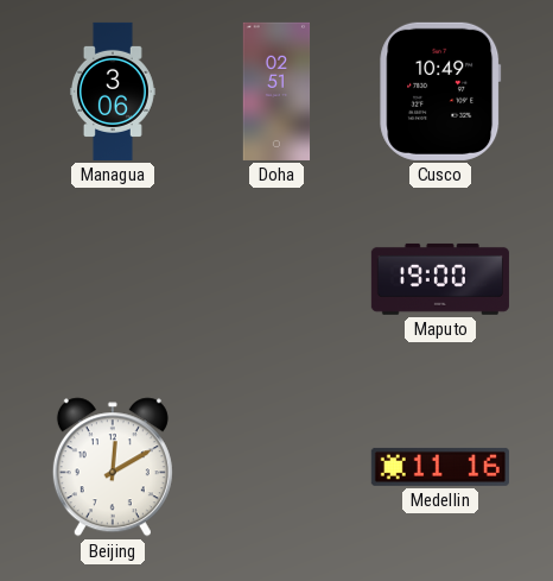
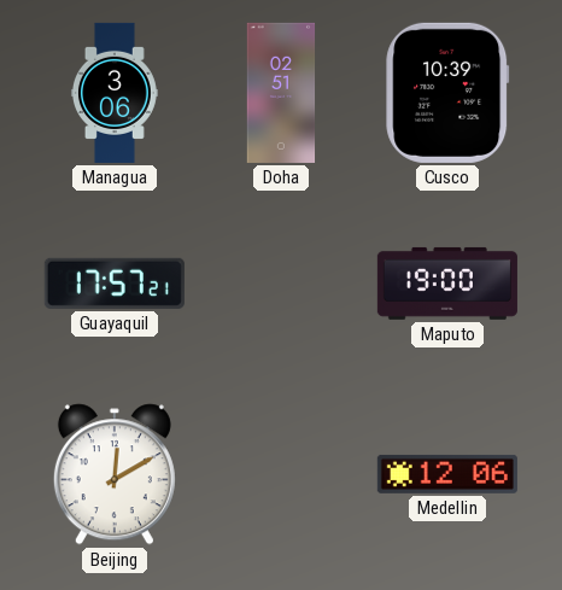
Cusco: 10:49 -> 10:39
Guayaquil: none -> 17:57
Medellin: 11:16 -> 12:06
